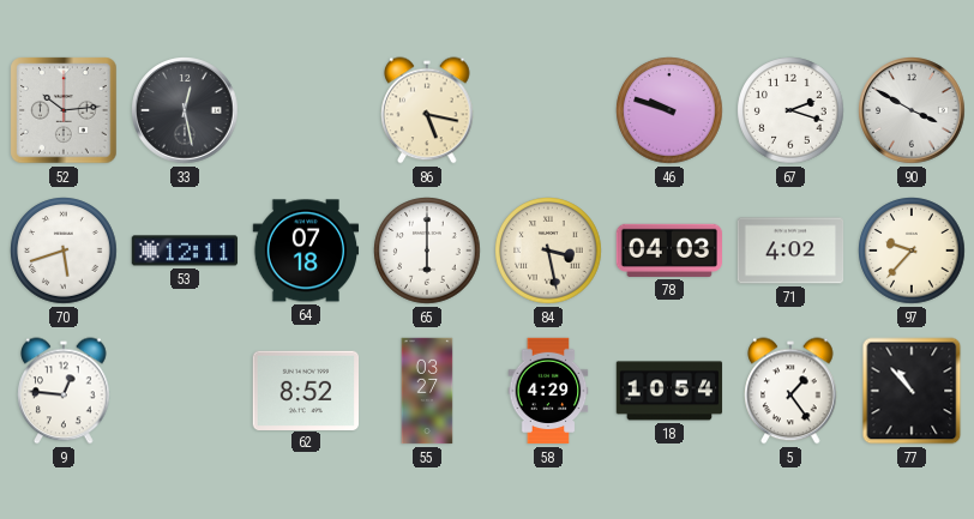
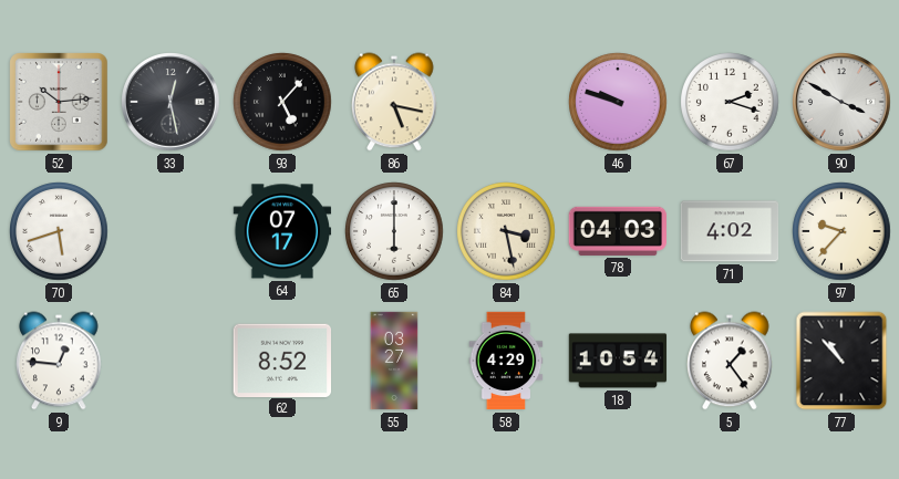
93: none -> 5:07
53: 12:11 -> none
64: 07:18 -> 07:17
